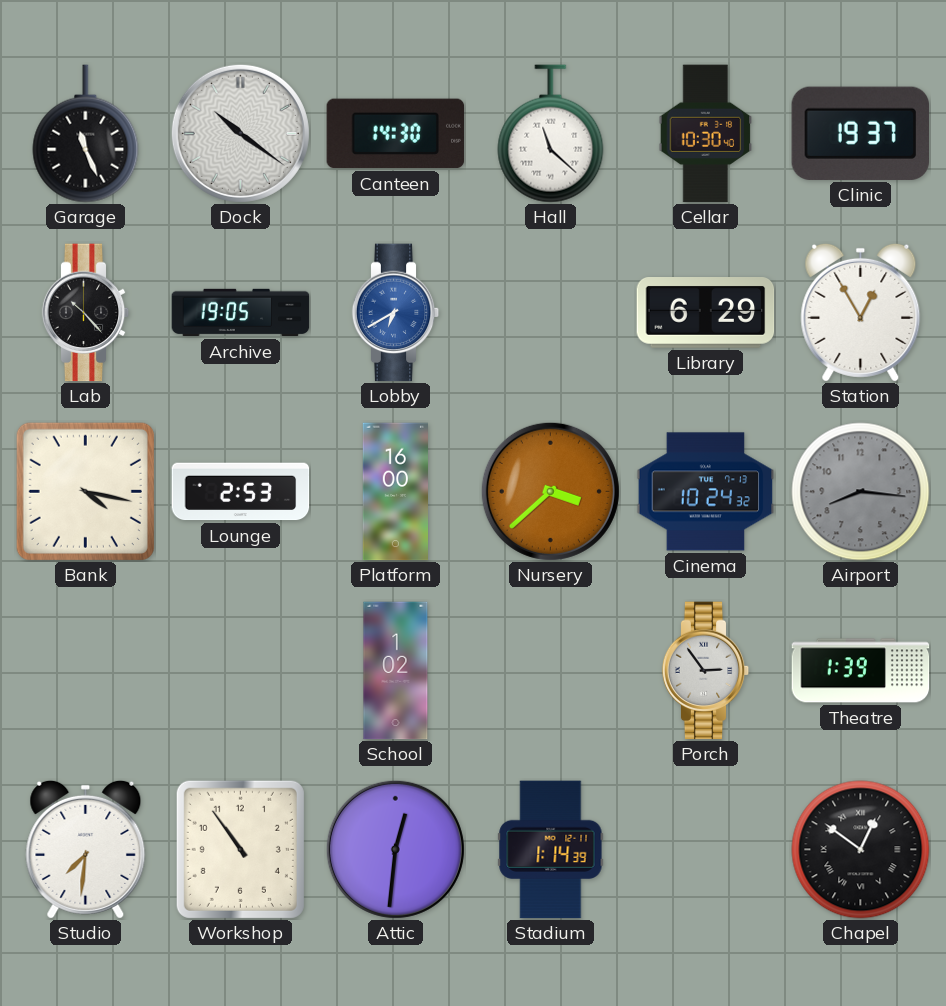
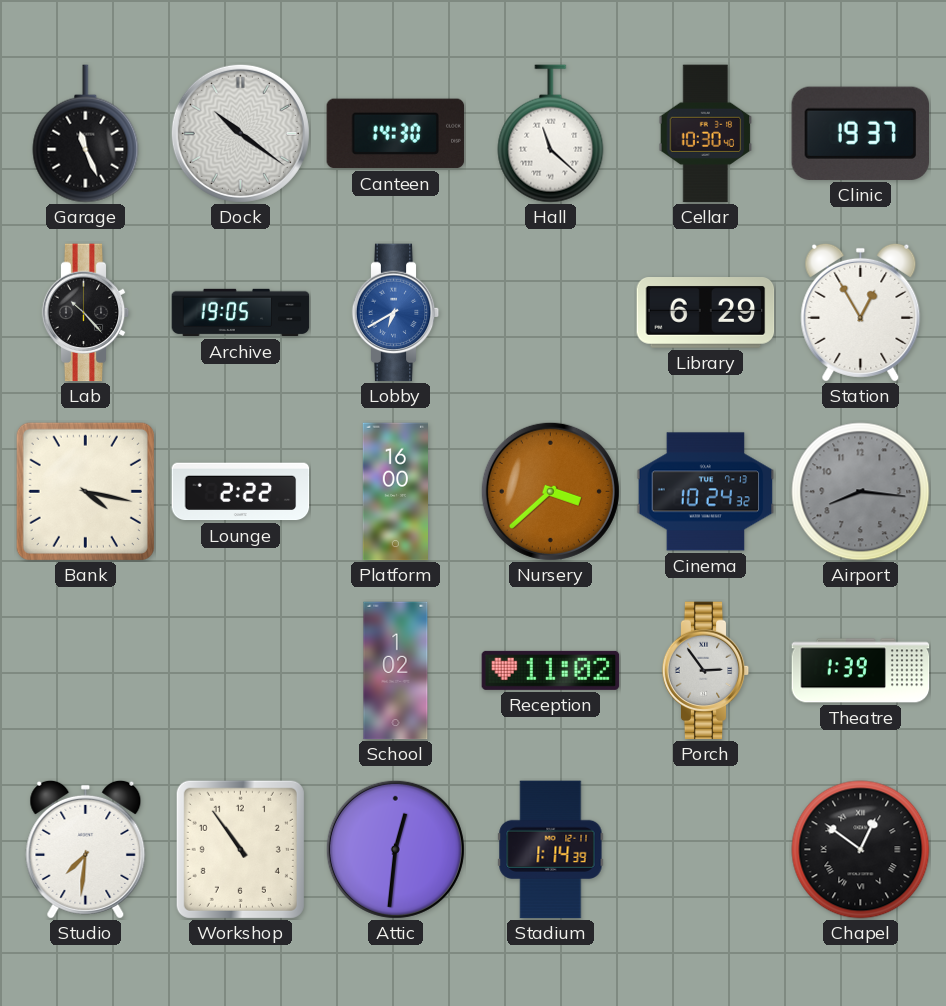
Lounge: 2:53 -> 2:22
Reception: none -> 11:02
